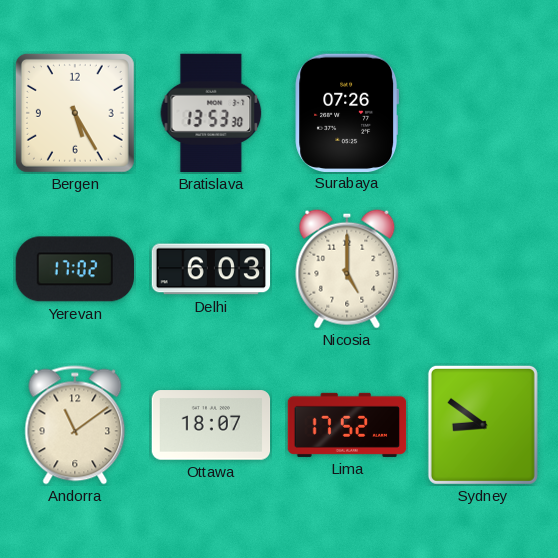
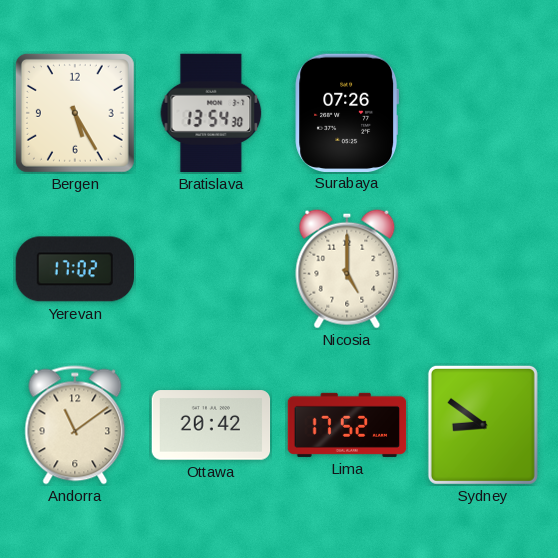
Bratislava: 13:53 -> 13:54
Delhi: 6:03 -> none
Ottawa: 18:07 -> 20:42
